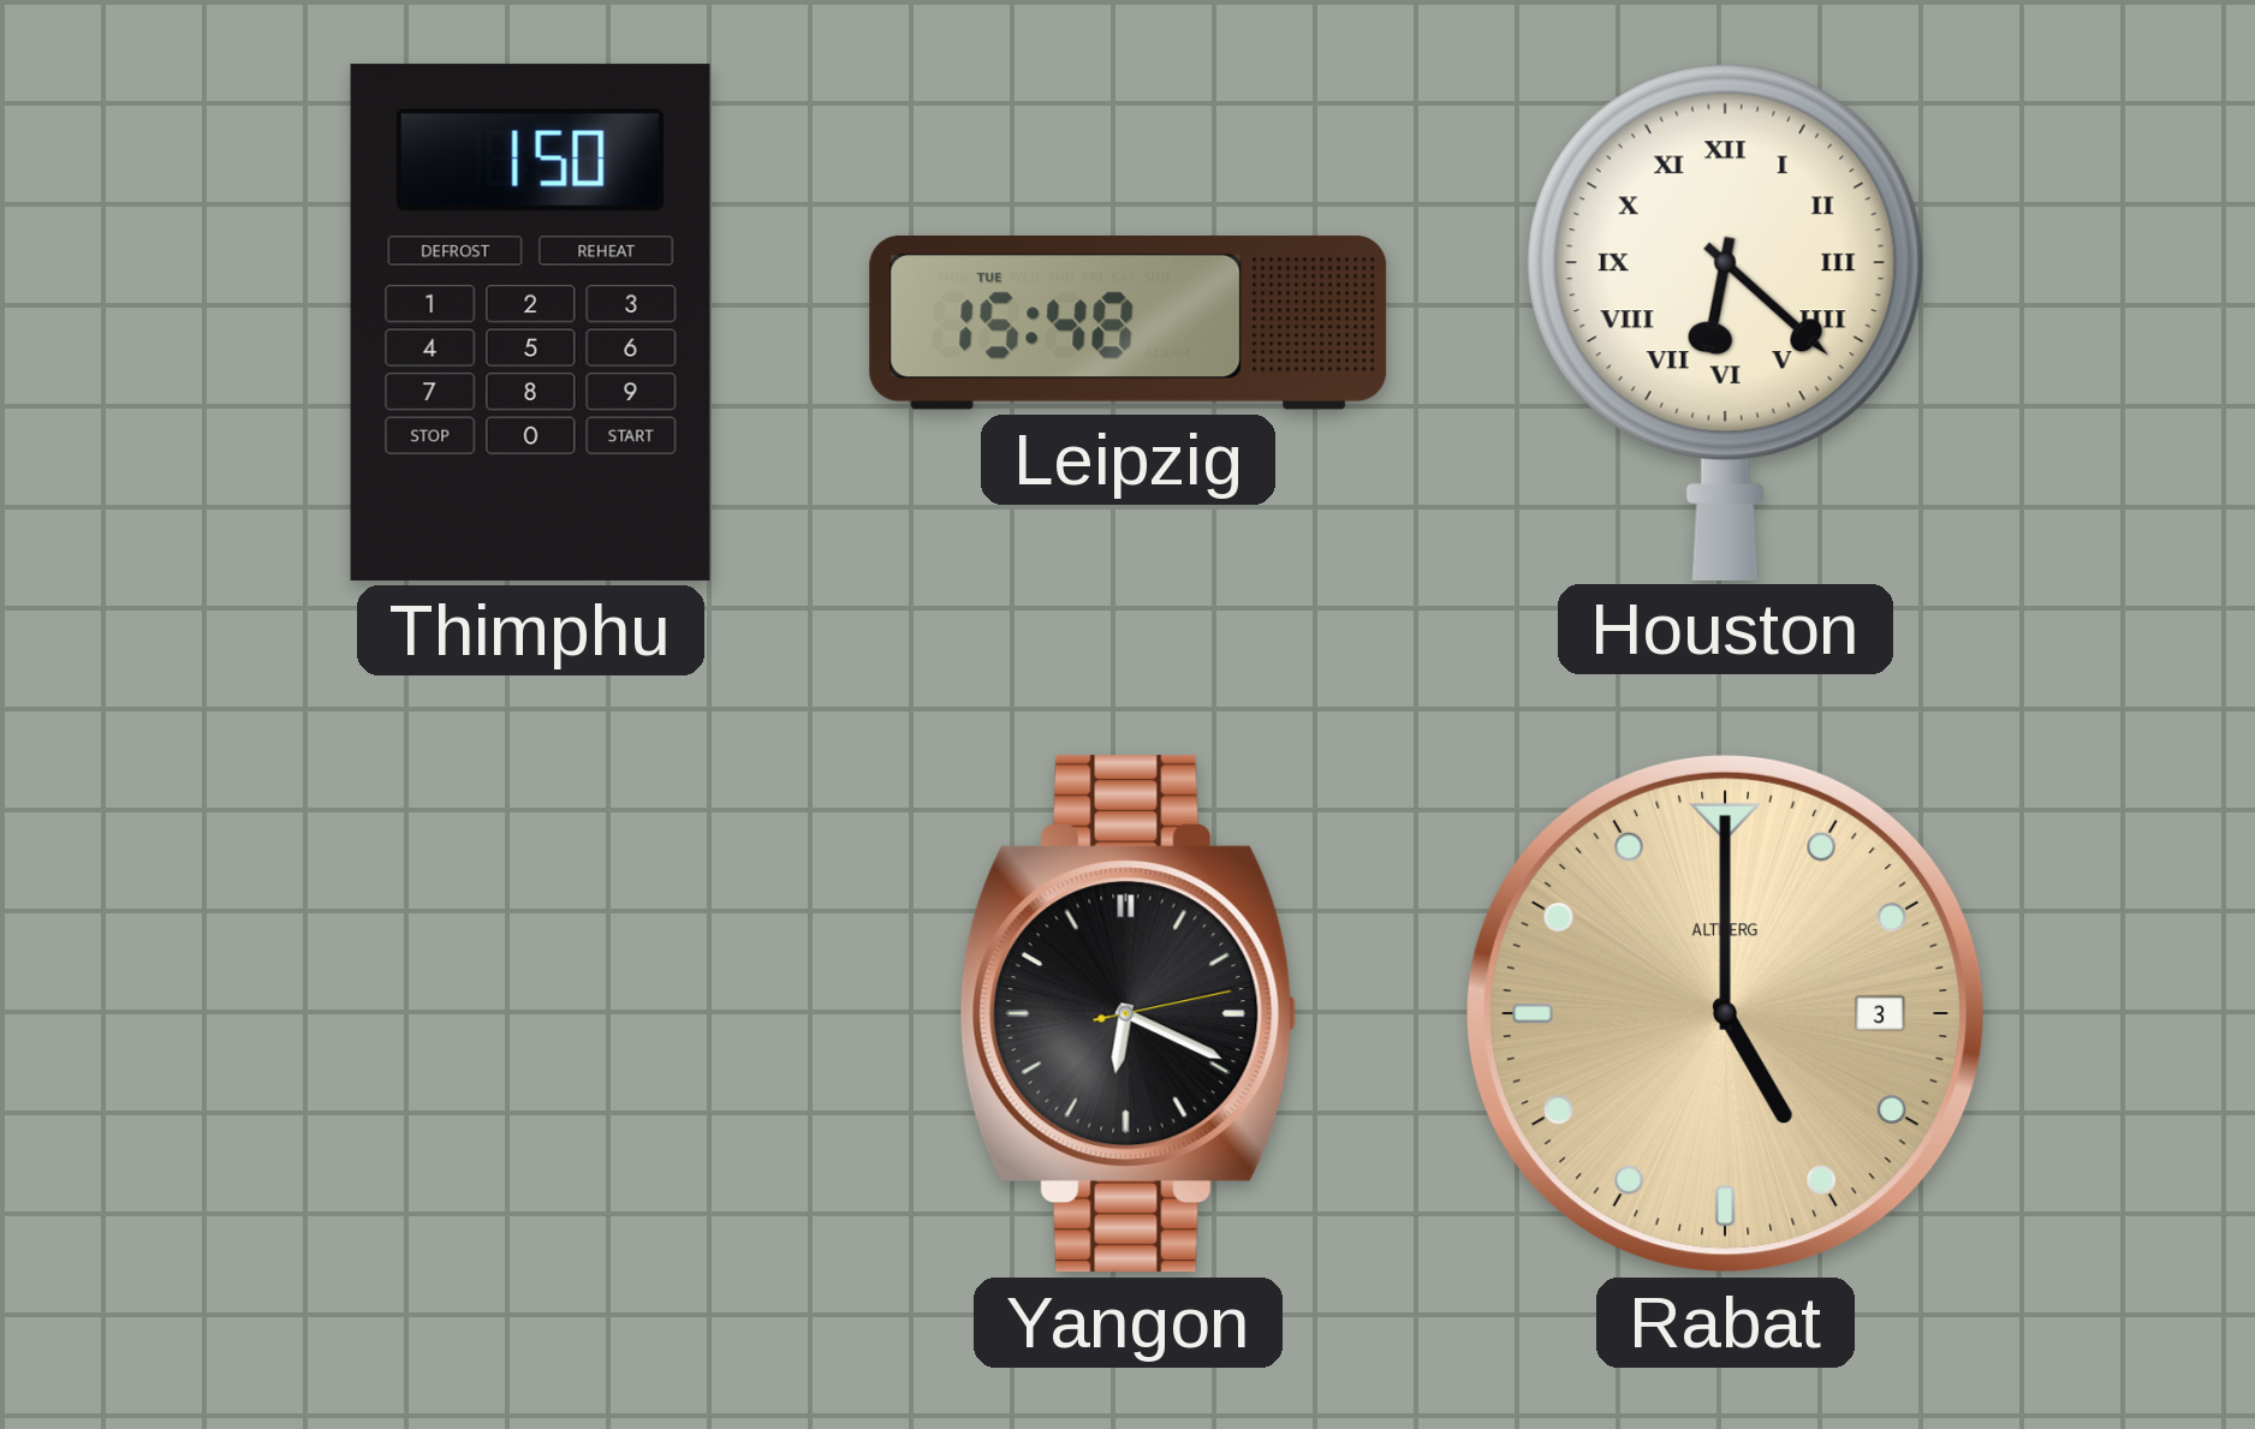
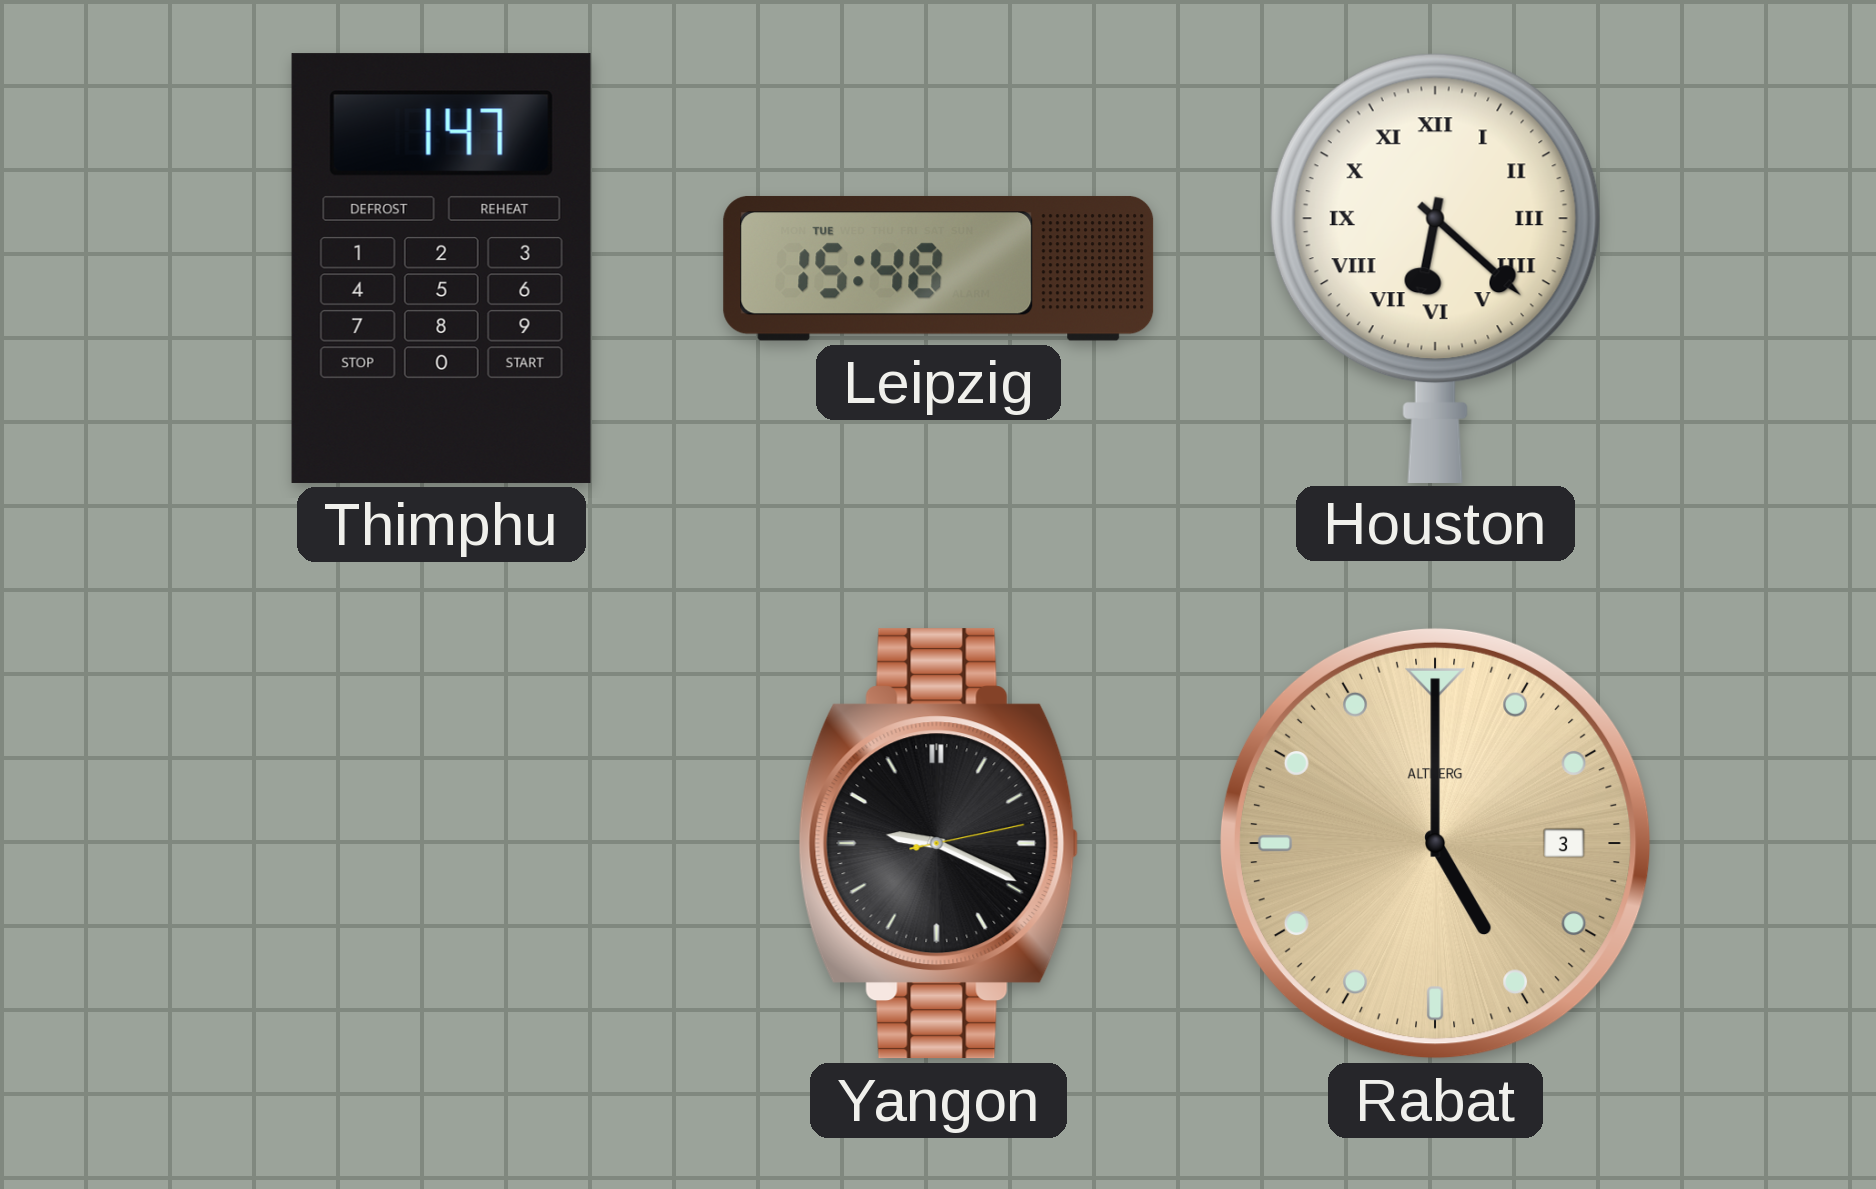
Thimphu: 1:50 -> 1:47
Yangon: 6:19 -> 9:19
